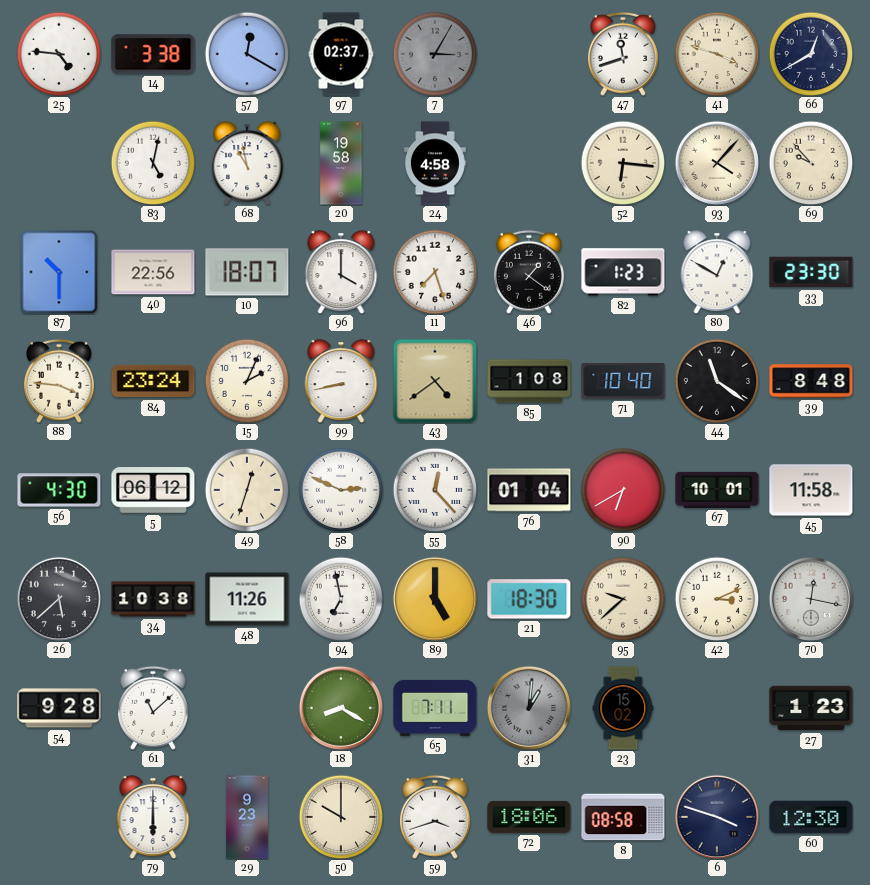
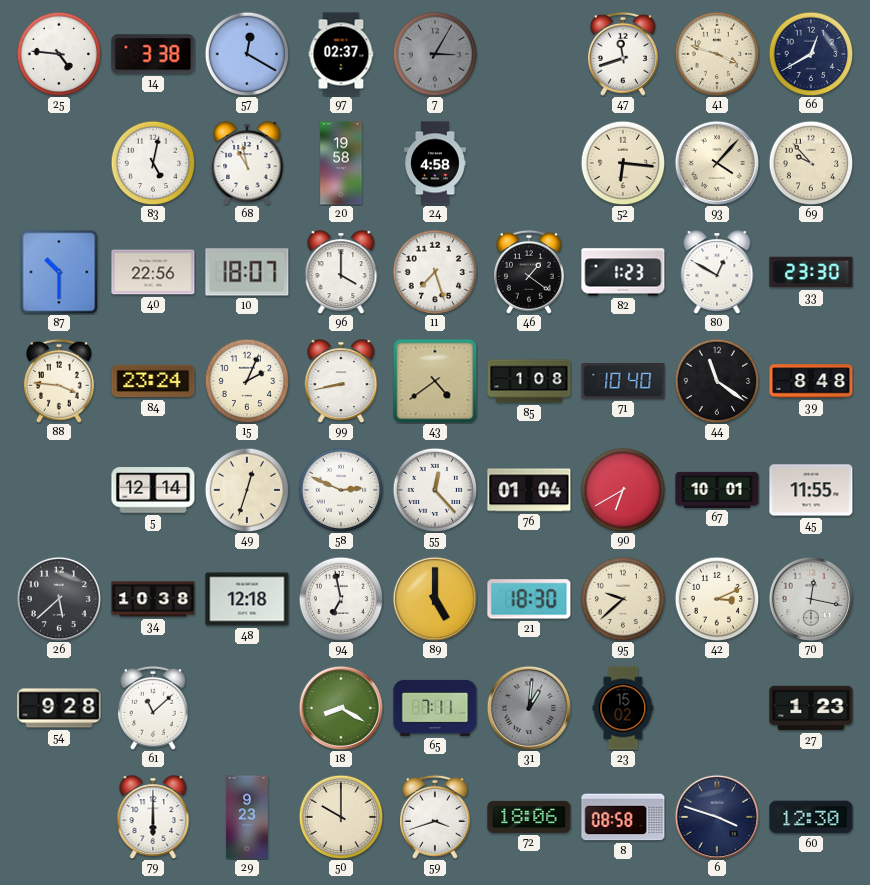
56: 4:30 -> none
5: 06:12 -> 12:14
45: 11:58 -> 11:55
48: 11:26 -> 12:18
